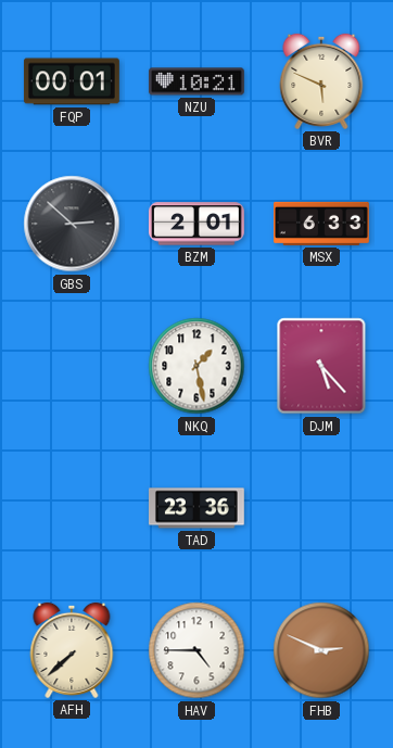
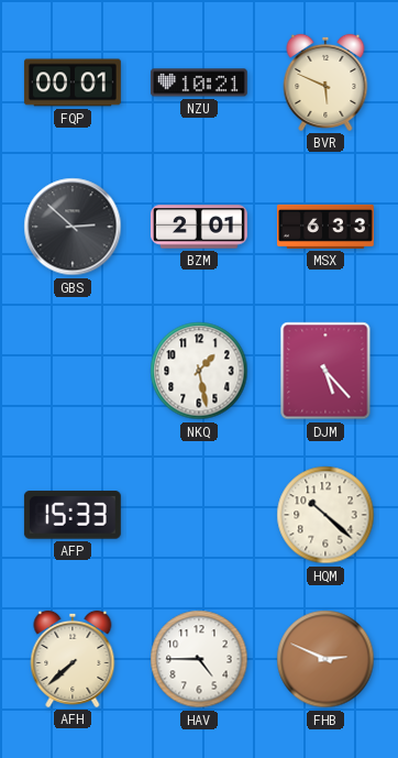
AFP: none -> 15:33
TAD: 23:36 -> none
HQM: none -> 10:22
